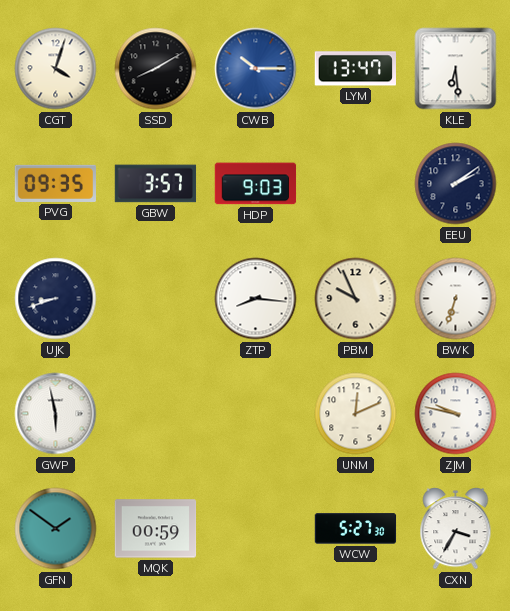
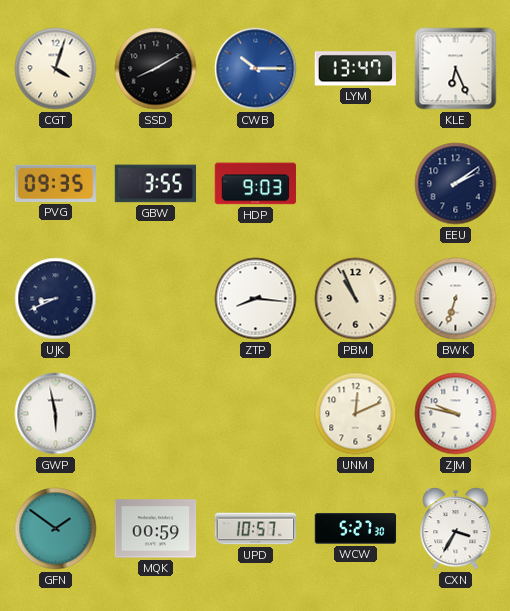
KLE: 6:29 -> 6:26
GBW: 3:57 -> 3:55
UJK: 8:42 -> 8:41
PBM: 9:56 -> 10:56
UPD: none -> 10:57
